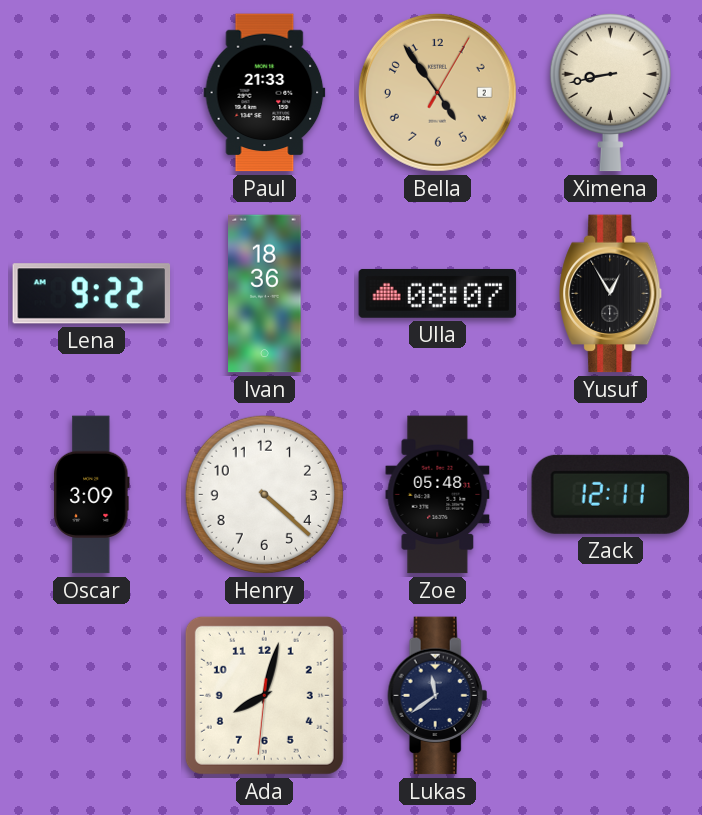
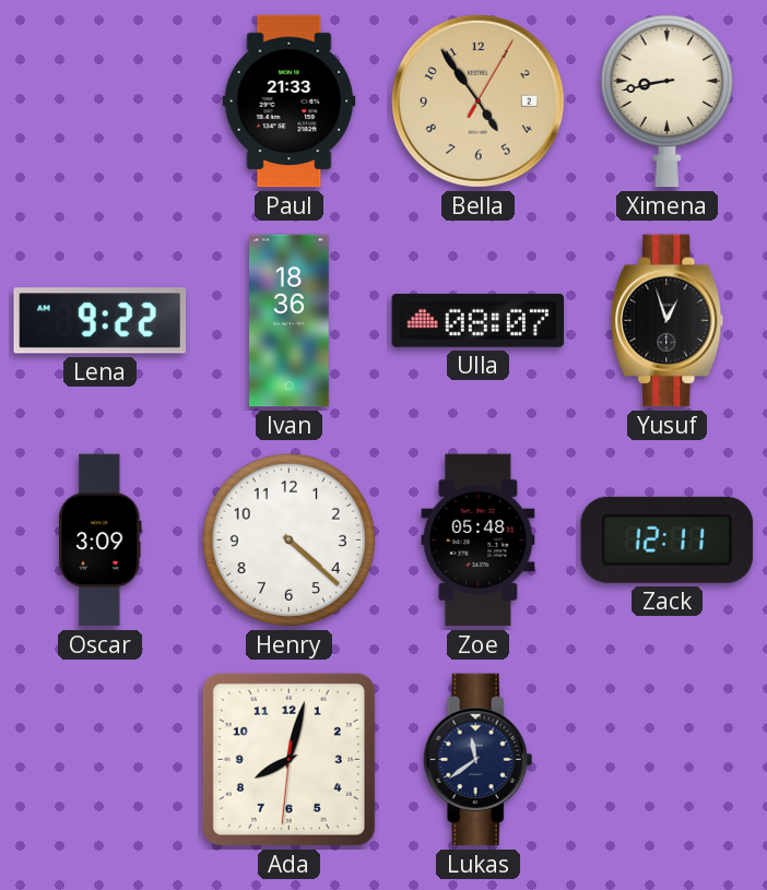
Yusuf: 12:55 -> 12:57
